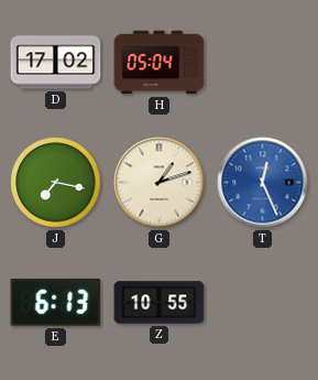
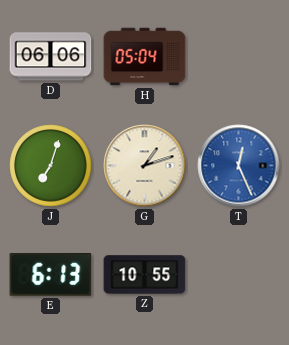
D: 17:02 -> 06:06
J: 7:17 -> 7:03
